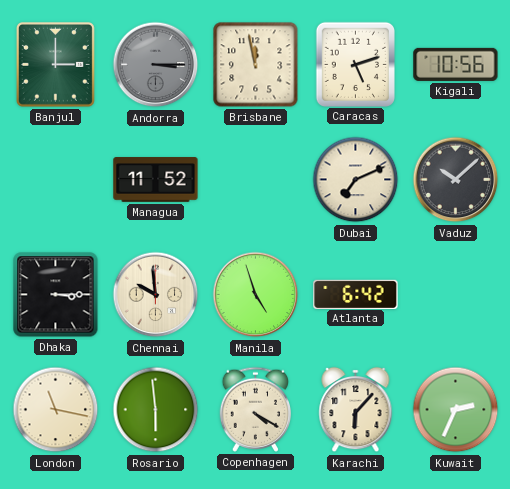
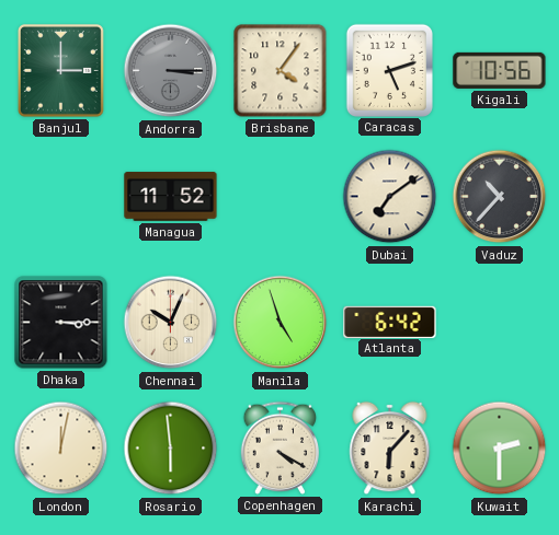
Brisbane: 11:58 -> 4:06
Dubai: 7:11 -> 7:09
Vaduz: 10:08 -> 10:37
Chennai: 9:59 -> 10:04
London: 11:17 -> 12:02
Kuwait: 2:34 -> 2:30
